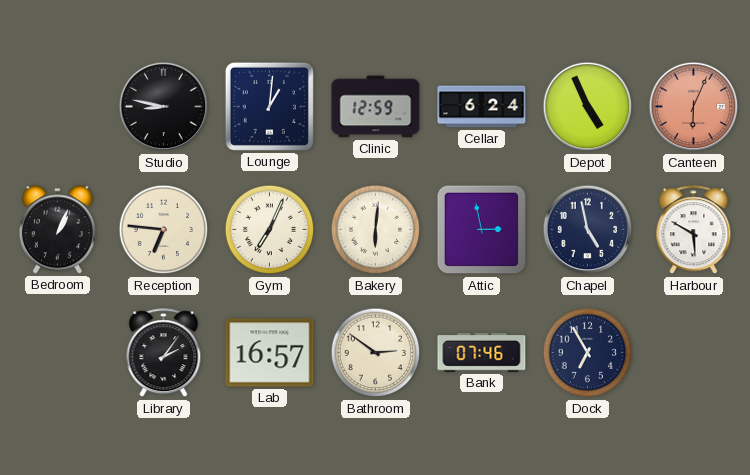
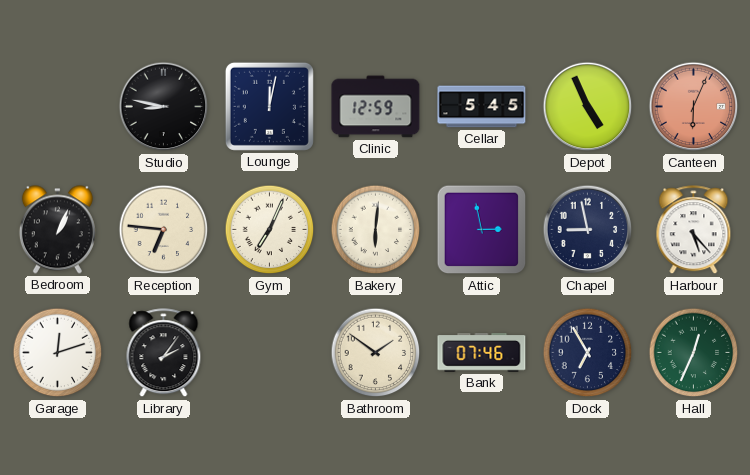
Lounge: 1:01 -> 12:02
Cellar: 6:24 -> 5:45
Chapel: 4:58 -> 8:58
Harbour: 5:50 -> 5:23
Garage: none -> 12:12
Lab: 16:57 -> none
Bathroom: 2:51 -> 1:51
Hall: none -> 12:34
